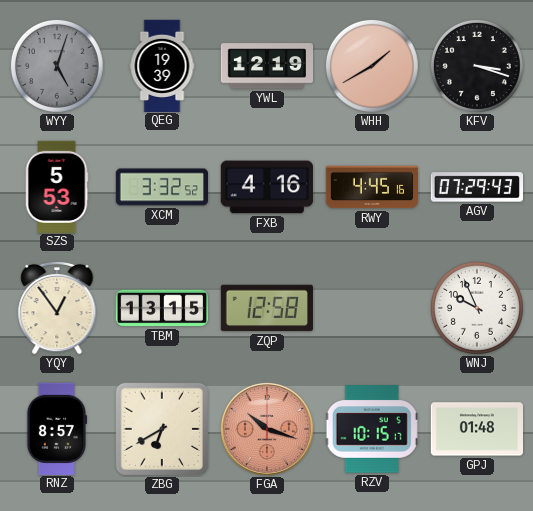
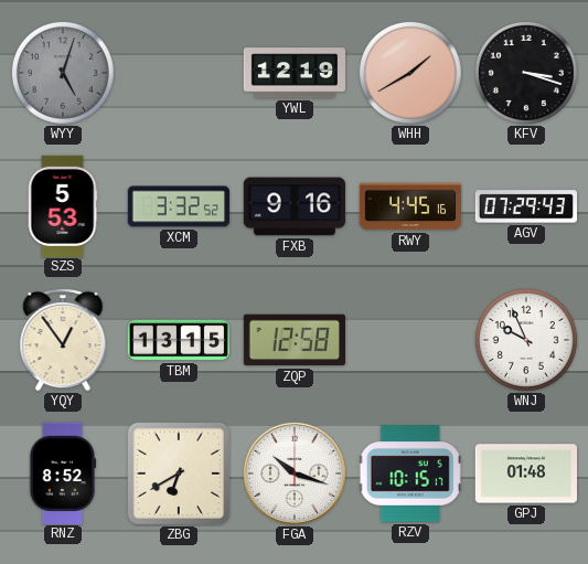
QEG: 19:39 -> none
FXB: 4:16 -> 9:16
RNZ: 8:57 -> 8:52
FGA dial: salmon -> white
